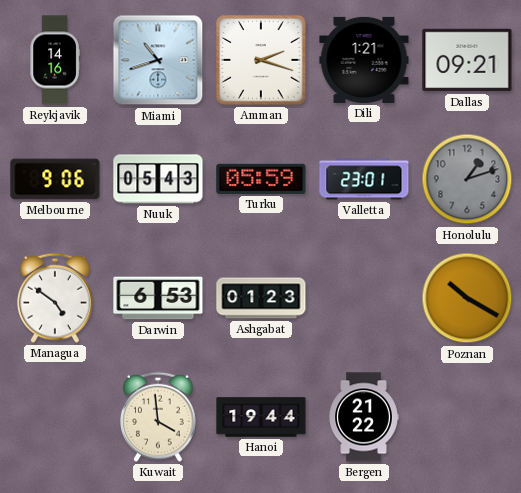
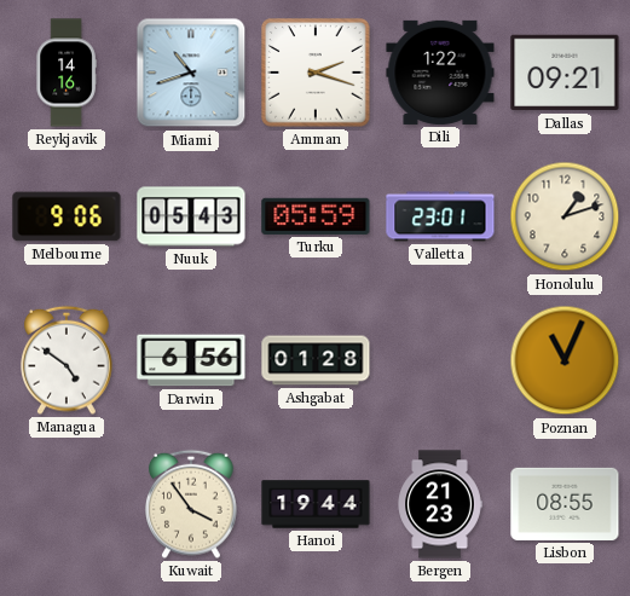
Dili: 1:21 -> 1:22
Honolulu dial: grey -> cream
Darwin: 6:53 -> 6:56
Ashgabat: 01:23 -> 01:28
Poznan: 10:20 -> 11:04
Kuwait: 3:59 -> 3:54
Bergen: 21:22 -> 21:23
Lisbon: none -> 08:55
